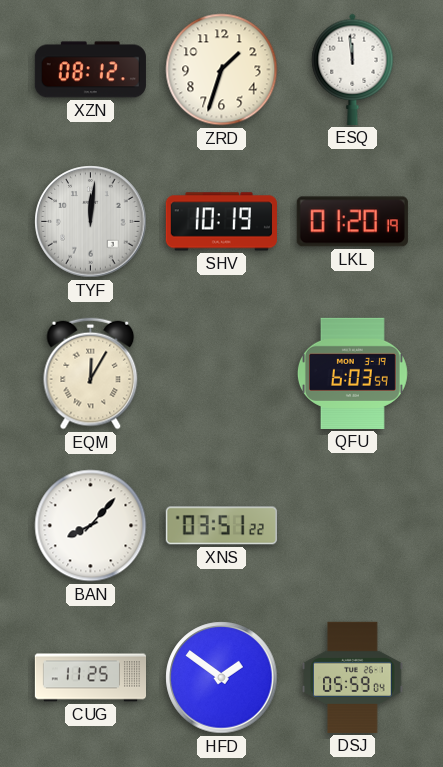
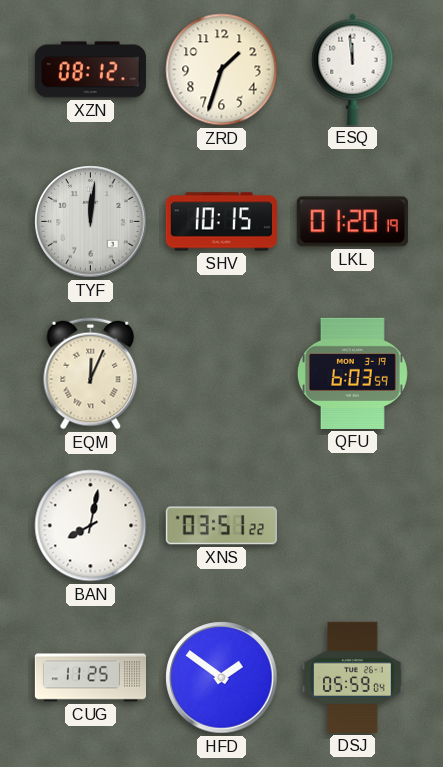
SHV: 10:19 -> 10:15
EQM: 12:05 -> 12:04
BAN: 8:07 -> 8:02
